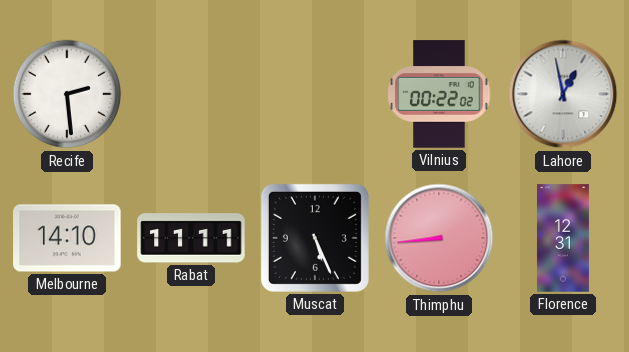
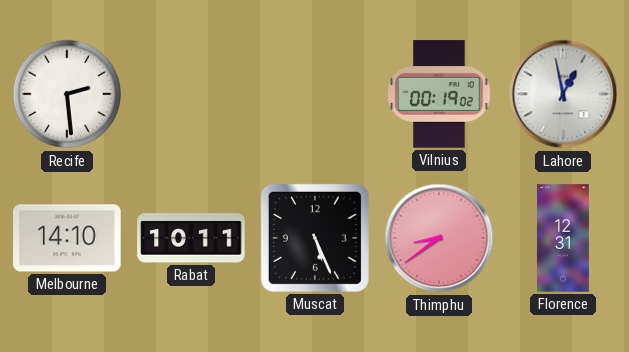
Vilnius: 00:22 -> 00:19
Rabat: 11:11 -> 10:11
Thimphu: 8:44 -> 8:39
